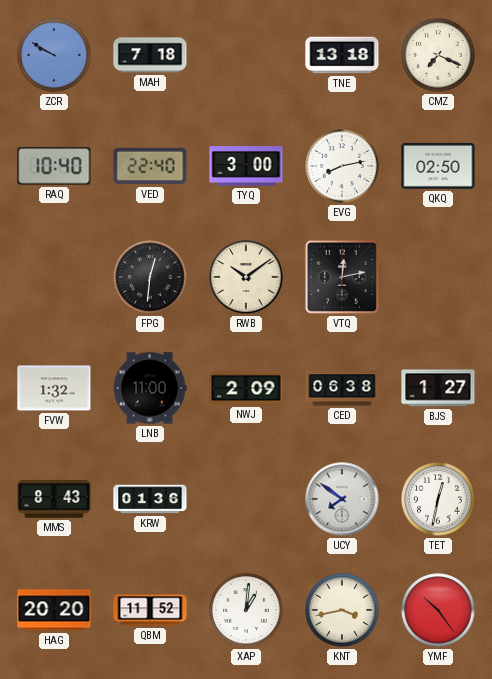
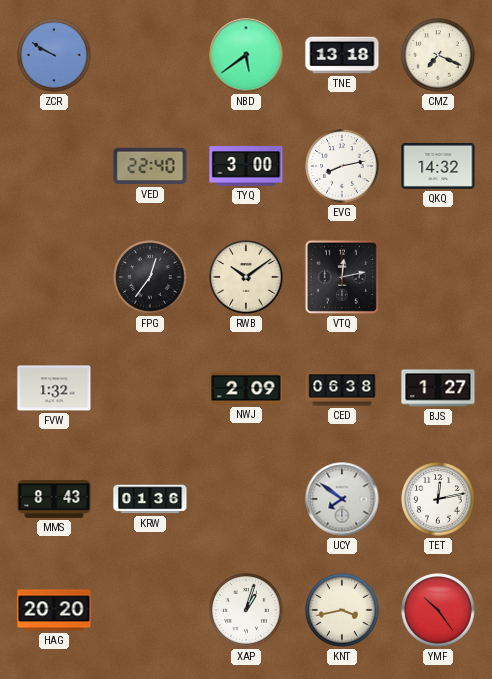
MAH: 7:18 -> none
NBD: none -> 5:39
RAQ: 10:40 -> none
QKQ: 02:50 -> 14:32
FPG: 12:31 -> 12:36
LNB: 11:00 -> none
TET: 12:32 -> 12:13
QBM: 11:52 -> none
XAP: 1:01 -> 1:03
